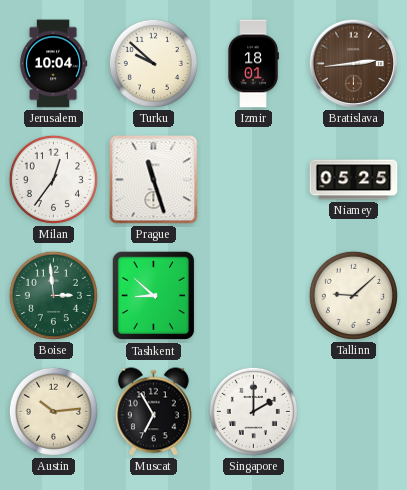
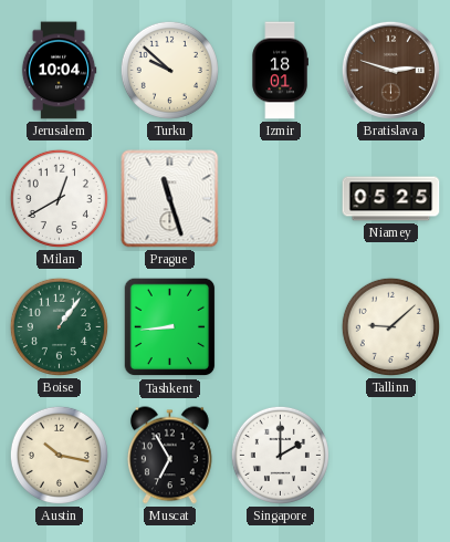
Bratislava: 2:44 -> 2:48
Milan: 12:36 -> 12:40
Boise: 2:59 -> 1:06
Tashkent: 8:52 -> 8:44
Austin: 10:14 -> 10:17
